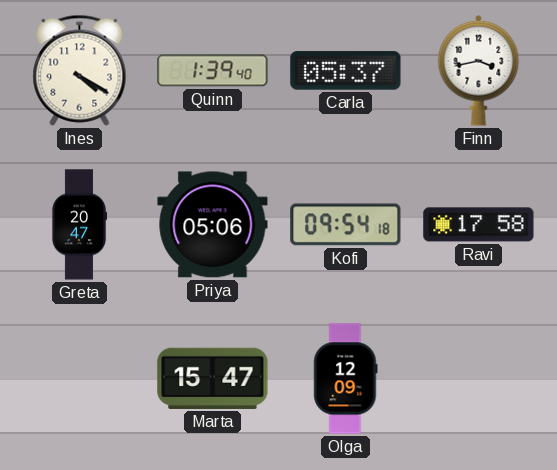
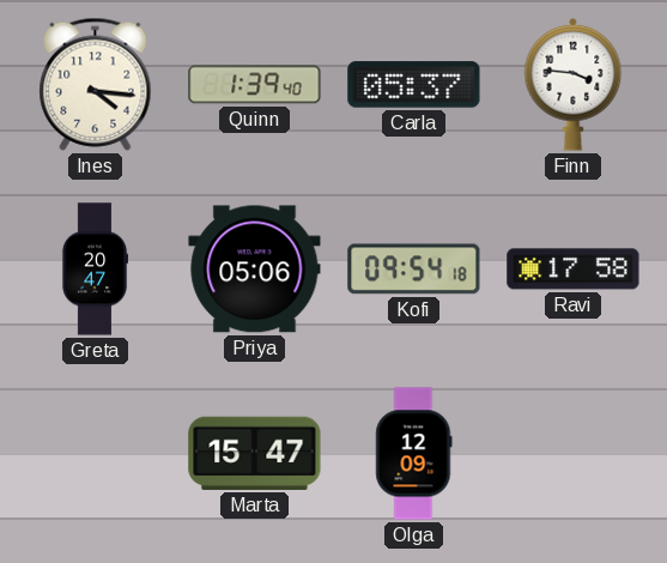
Ines: 4:20 -> 4:16
Finn: 3:43 -> 3:46
